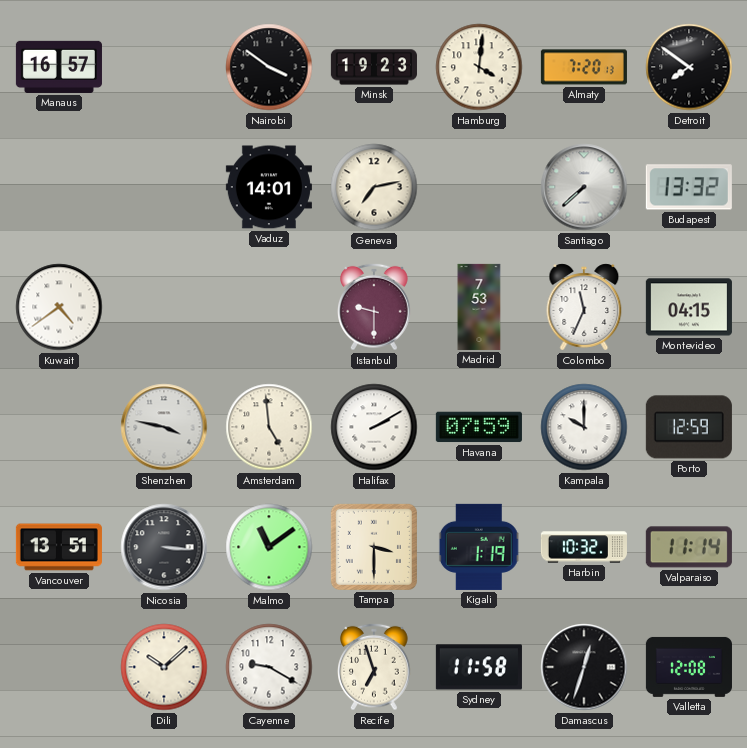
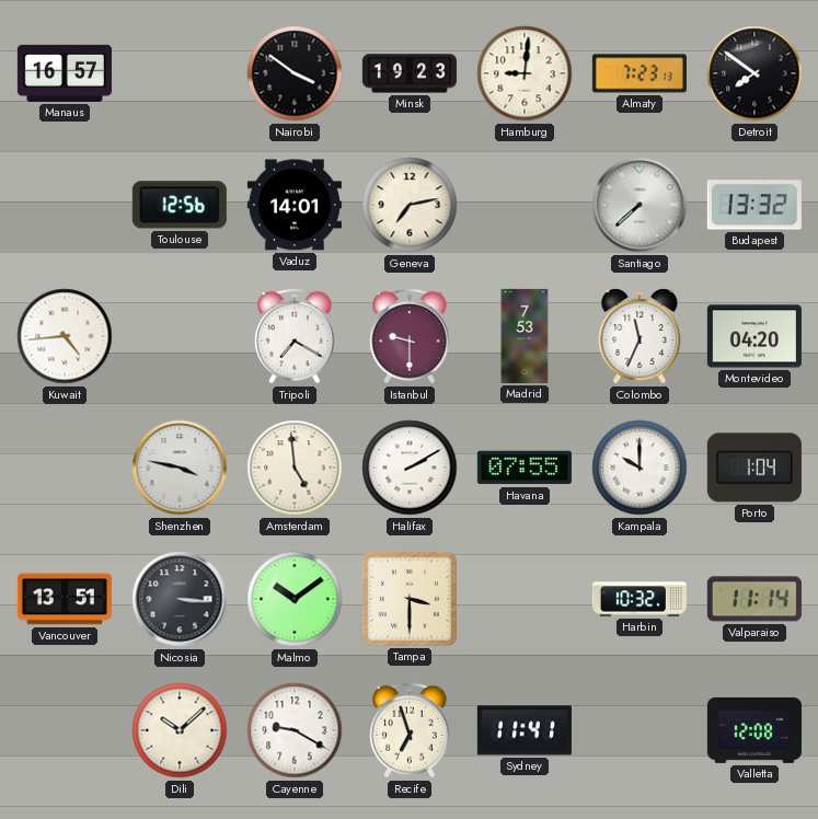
Hamburg: 4:01 -> 9:01
Almaty: 7:20 -> 7:23
Toulouse: none -> 12:56
Kuwait: 4:39 -> 4:44
Tripoli: none -> 7:20
Montevideo: 04:15 -> 04:20
Havana: 07:59 -> 07:55
Porto: 12:59 -> 1:04
Malmo: 11:09 -> 10:09
Kigali: 1:19 -> none
Sydney: 11:58 -> 11:41
Damascus: 12:33 -> none
